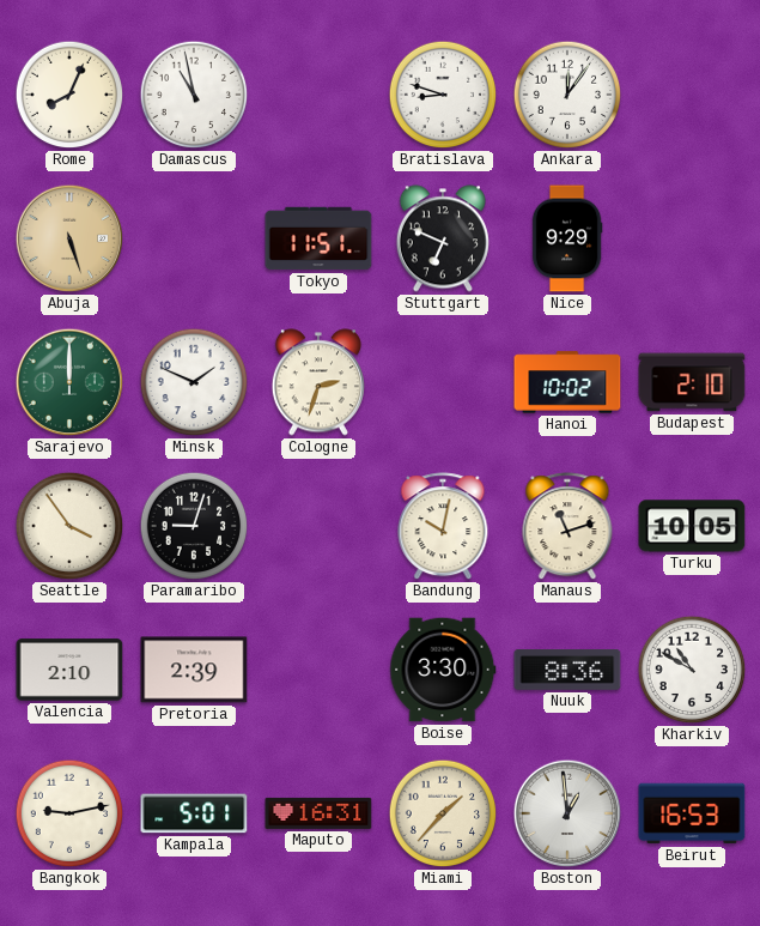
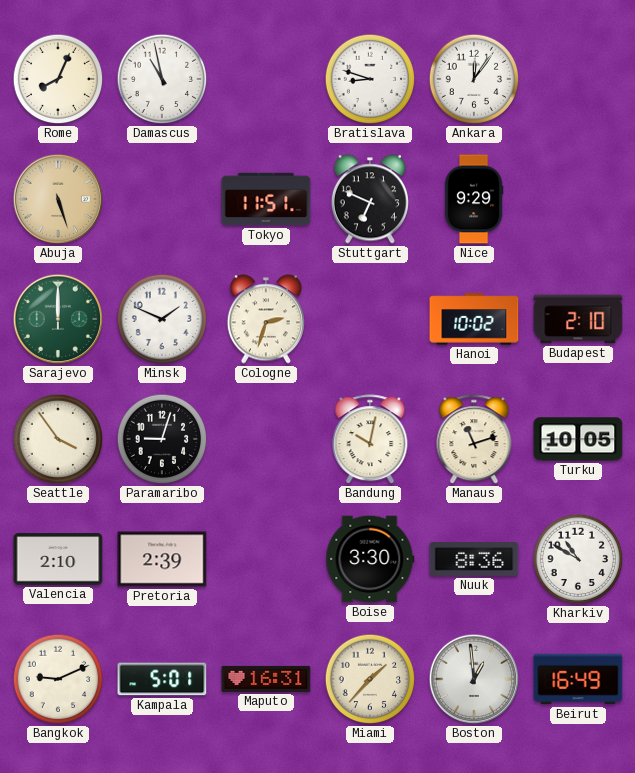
Bangkok: 9:13 -> 9:11
Beirut: 16:53 -> 16:49
